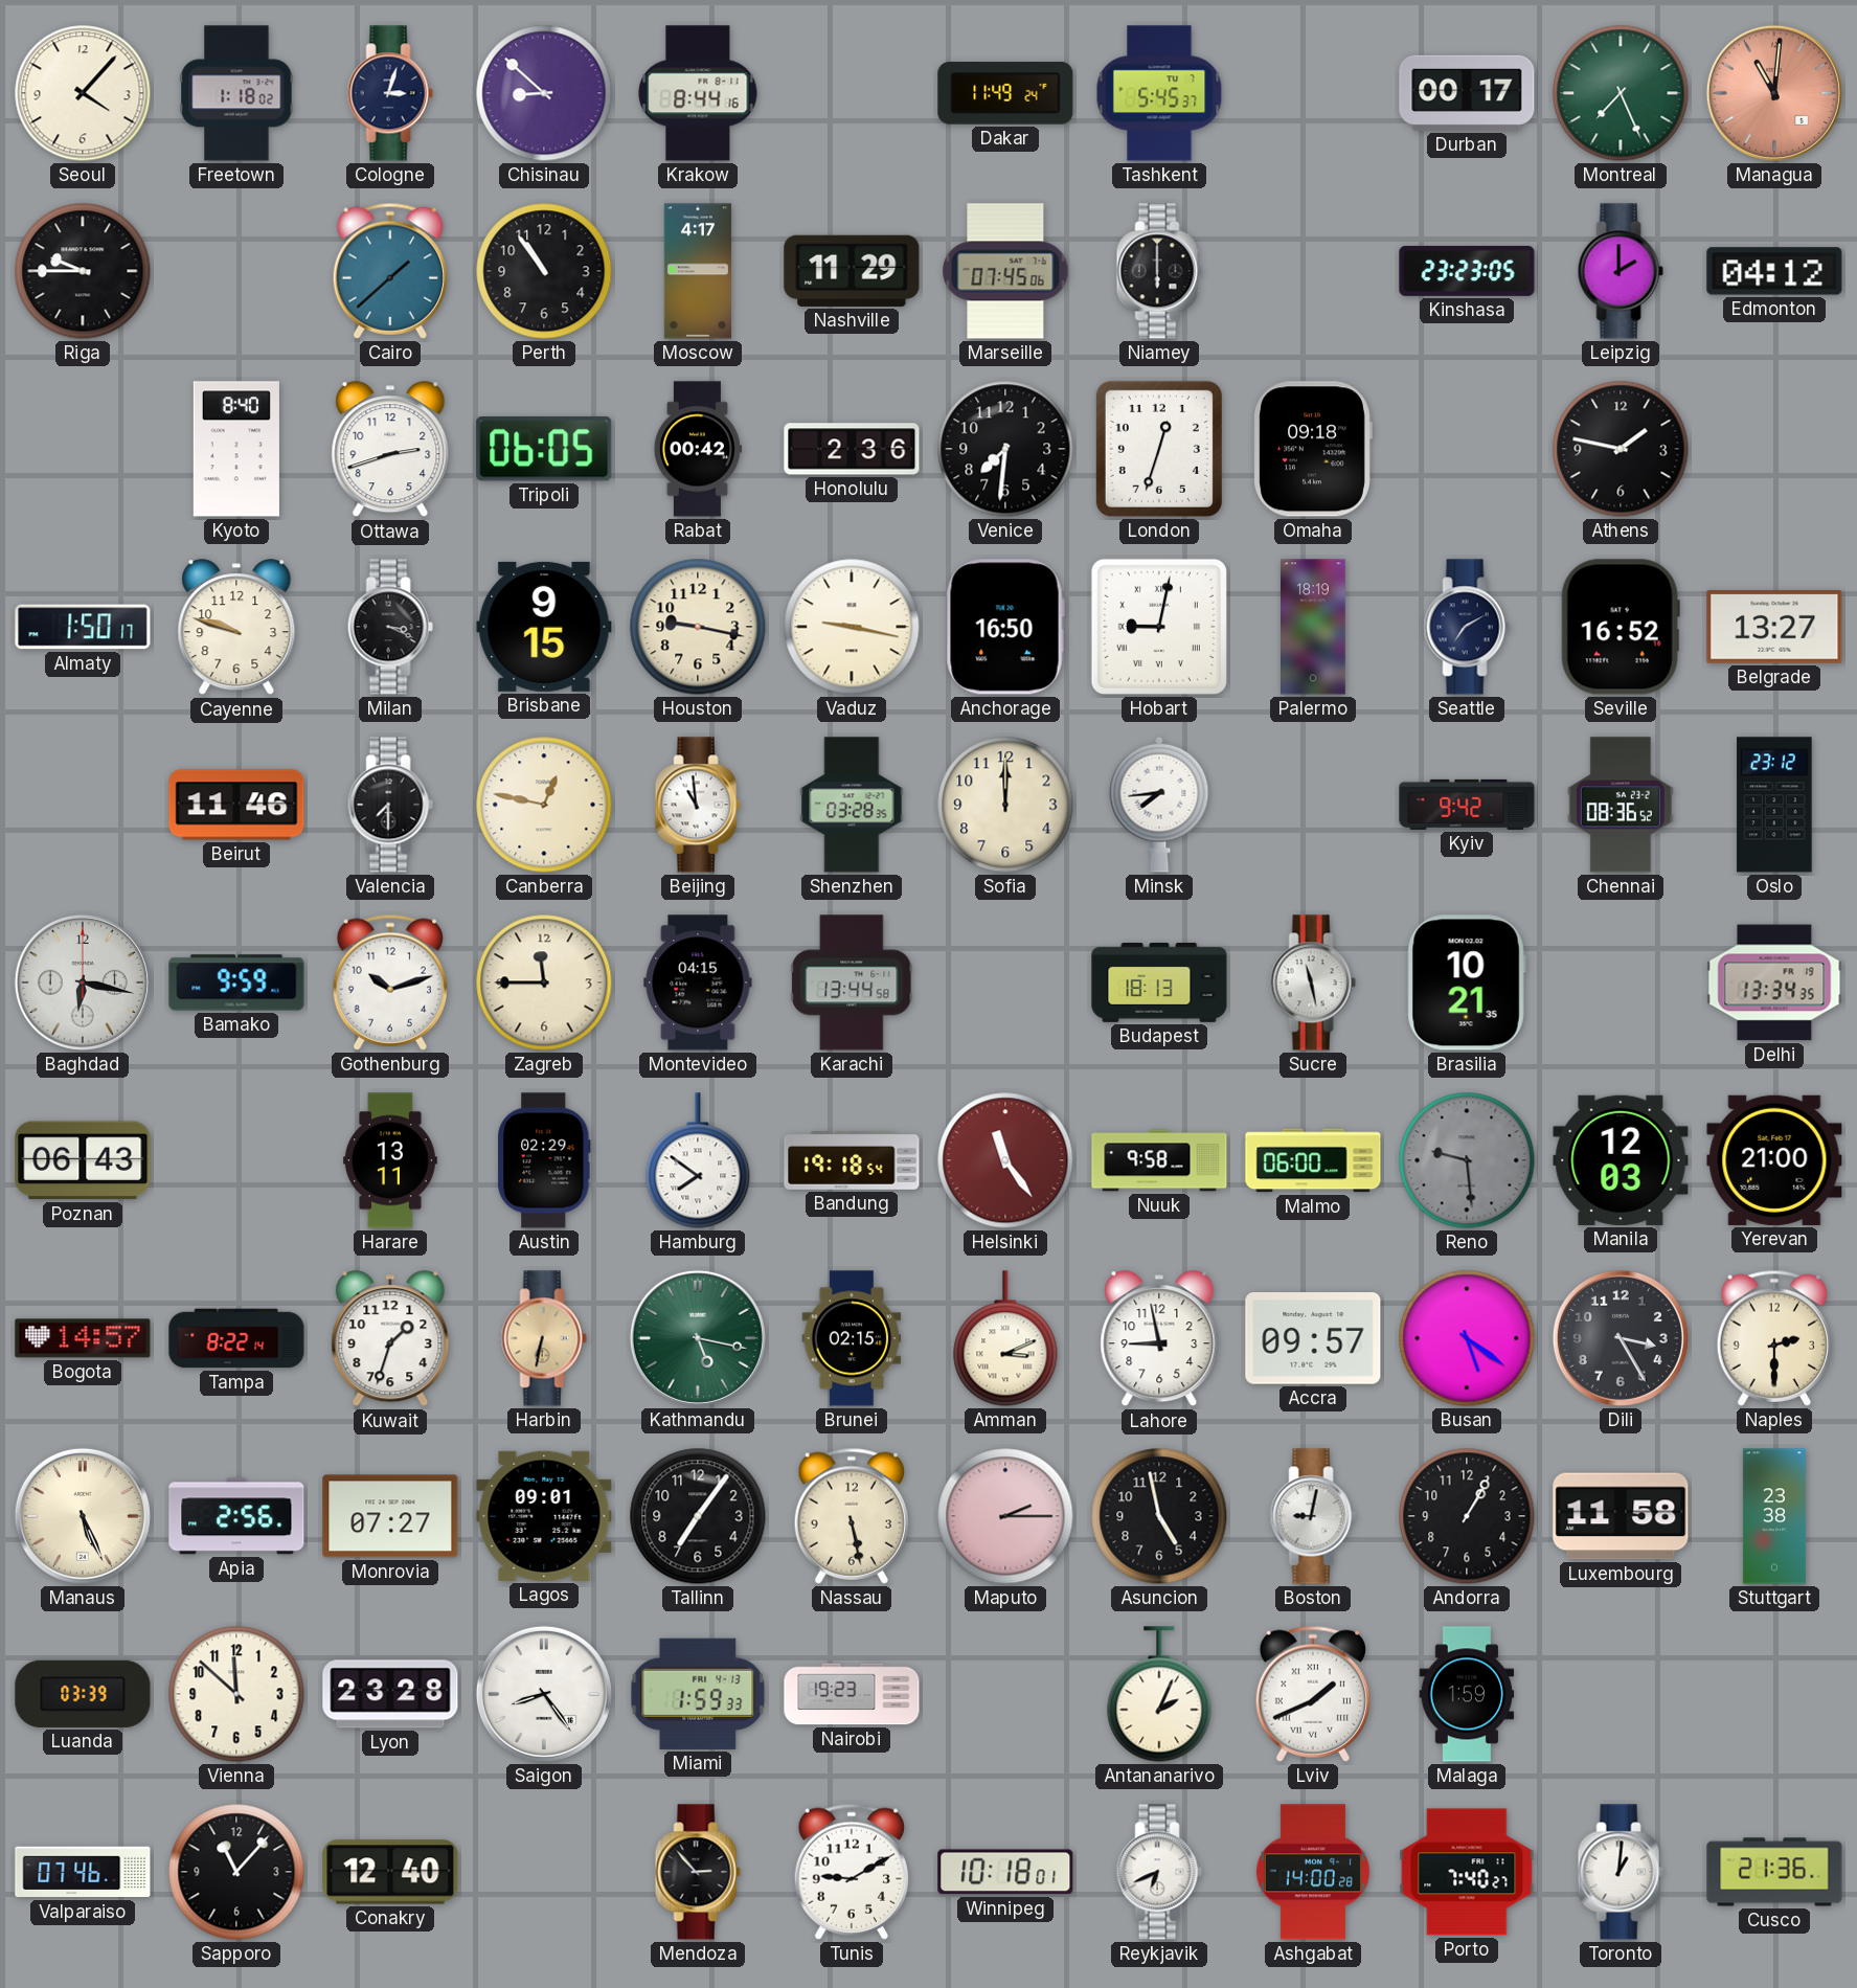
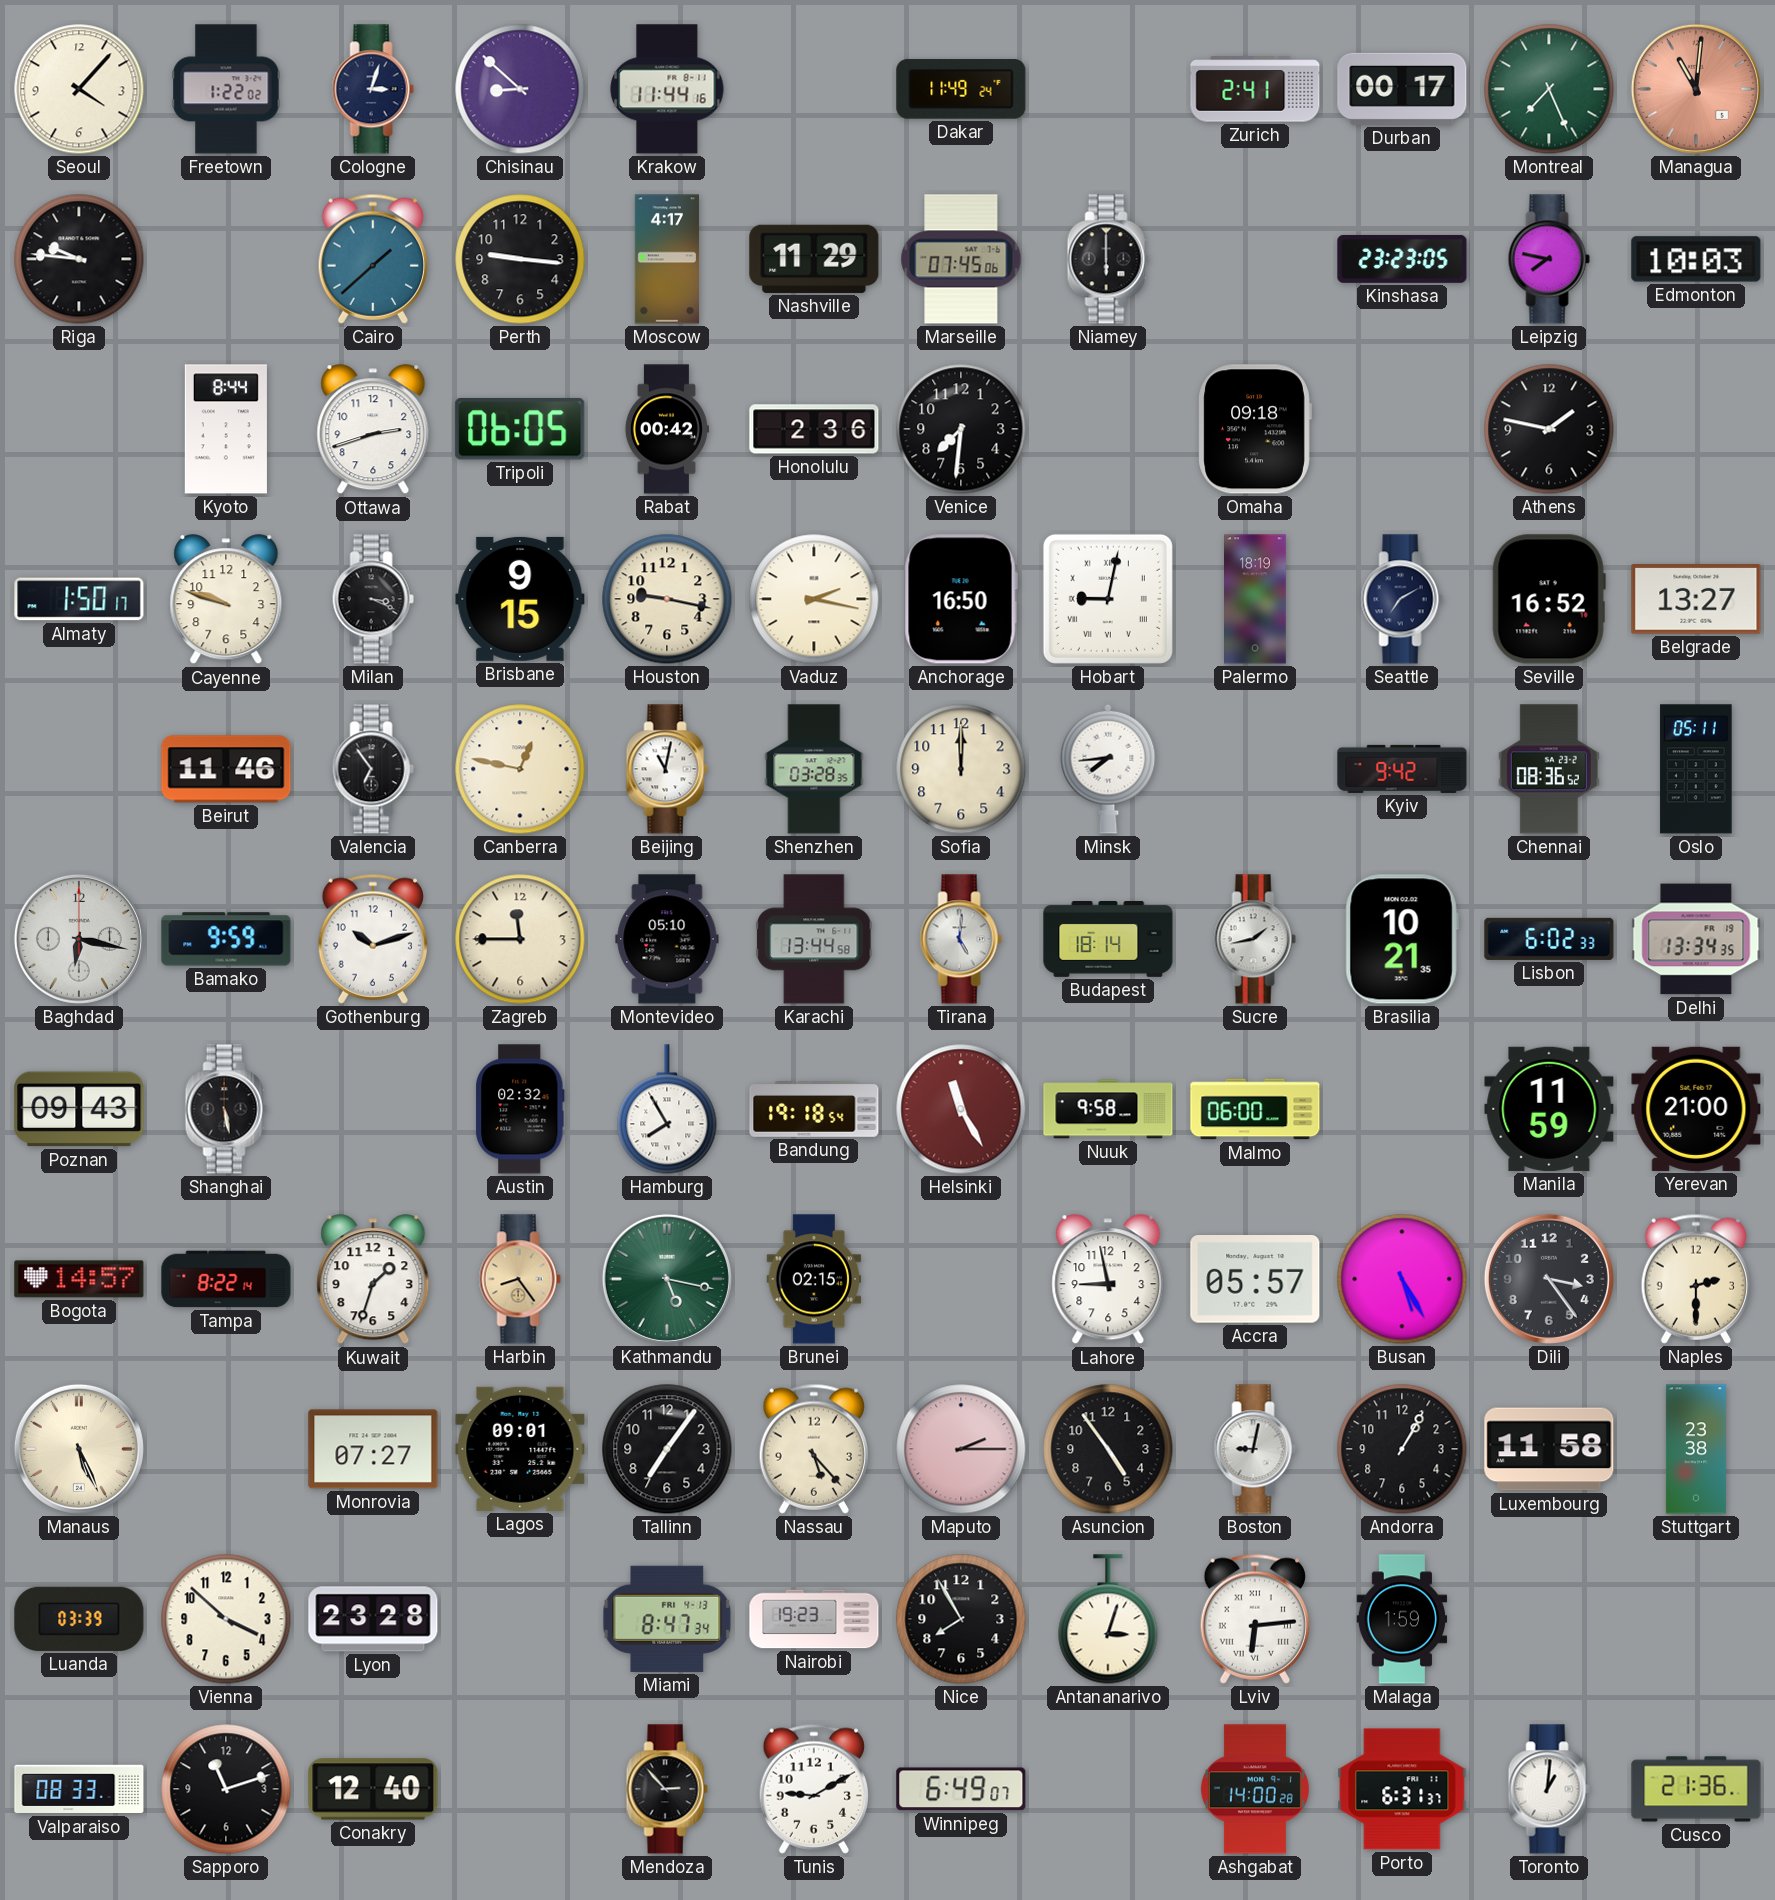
Freetown: 1:18 -> 1:22
Krakow: 8:44 -> 11:44
Tashkent: 5:45 -> none
Zurich: none -> 2:41
Riga: 9:45 -> 9:46
Perth: 10:54 -> 9:16
Leipzig: 2:00 -> 7:47
Edmonton: 04:12 -> 10:03
Kyoto: 8:40 -> 8:44
London: 12:33 -> none
Vaduz: 9:17 -> 2:17
Valencia: 7:30 -> 6:54
Beijing: 10:59 -> 11:02
Oslo: 23:12 -> 05:11
Montevideo: 04:15 -> 05:10
Tirana: none -> 5:01
Budapest: 18:13 -> 18:14
Sucre: 11:28 -> 1:43
Lisbon: none -> 6:02
Poznan: 06:43 -> 09:43
Shanghai: none -> 5:28
Harare: 13:11 -> none
Austin: 02:29 -> 02:32
Hamburg: 7:51 -> 7:55
Helsinki: 11:24 -> 11:25
Reno: 9:29 -> none
Manila: 12:03 -> 11:59
Harbin: 6:32 -> 8:24
Amman: 3:11 -> none
Accra: 09:57 -> 05:57
Busan: 5:21 -> 5:25
Dili: 3:25 -> 3:24
Apia: 2:56 -> none
Nassau: 5:28 -> 5:23
Asuncion: 4:58 -> 4:54
Vienna: 11:52 -> 3:52
Saigon: 8:24 -> none
Miami: 1:59 -> 8:47
Nice: none -> 7:55
Antananarivo: 2:04 -> 3:03
Lviv: 1:41 -> 6:14
Valparaiso: 07:46 -> 08:33
Sapporo: 11:07 -> 11:12
Winnipeg: 10:18 -> 6:49
Reykjavik: 6:41 -> none
Porto: 7:40 -> 6:31
